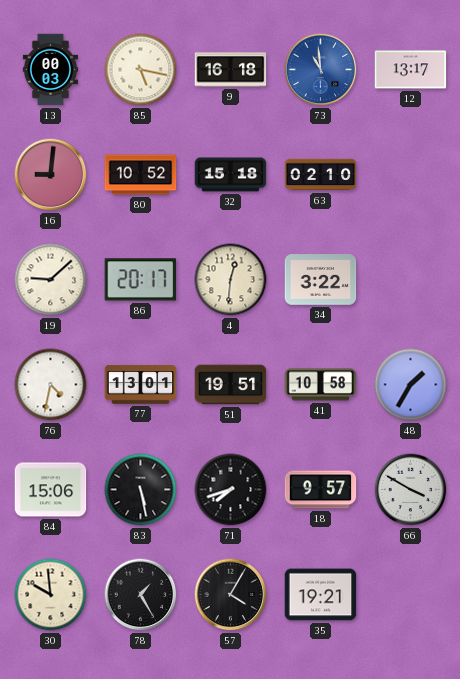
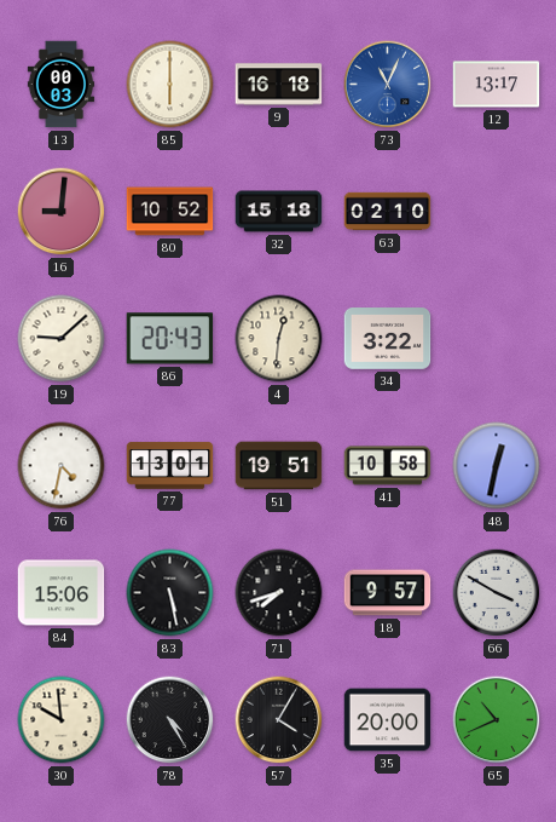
85: 5:17 -> 6:00
73: 10:59 -> 11:04
86: 20:17 -> 20:43
48: 1:35 -> 12:32
78: 1:25 -> 4:25
35: 19:21 -> 20:00
65: none -> 10:41
